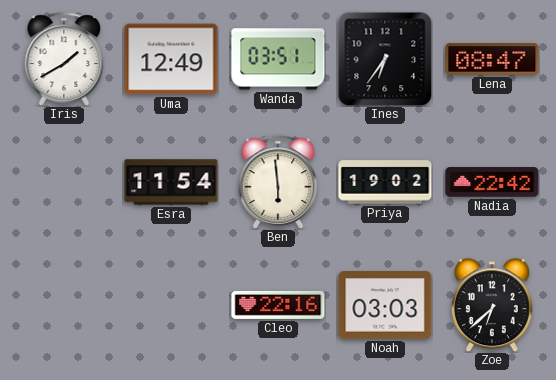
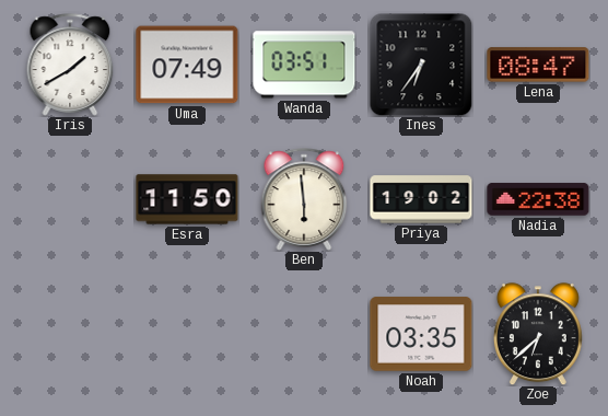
Uma: 12:49 -> 07:49
Esra: 11:54 -> 11:50
Nadia: 22:42 -> 22:38
Cleo: 22:16 -> none
Noah: 03:03 -> 03:35
